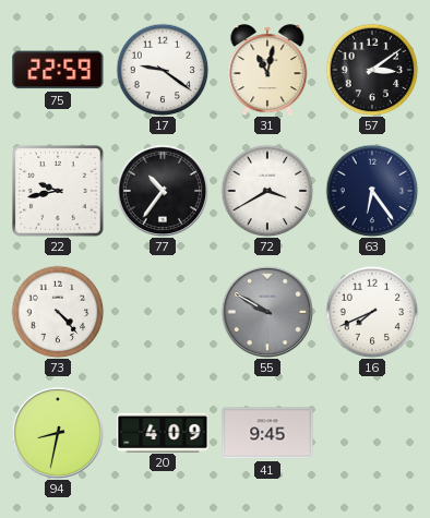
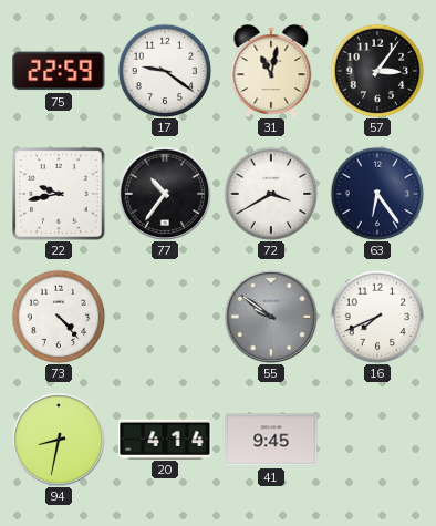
57: 3:09 -> 3:06
55: 9:50 -> 9:51
20: 4:09 -> 4:14
